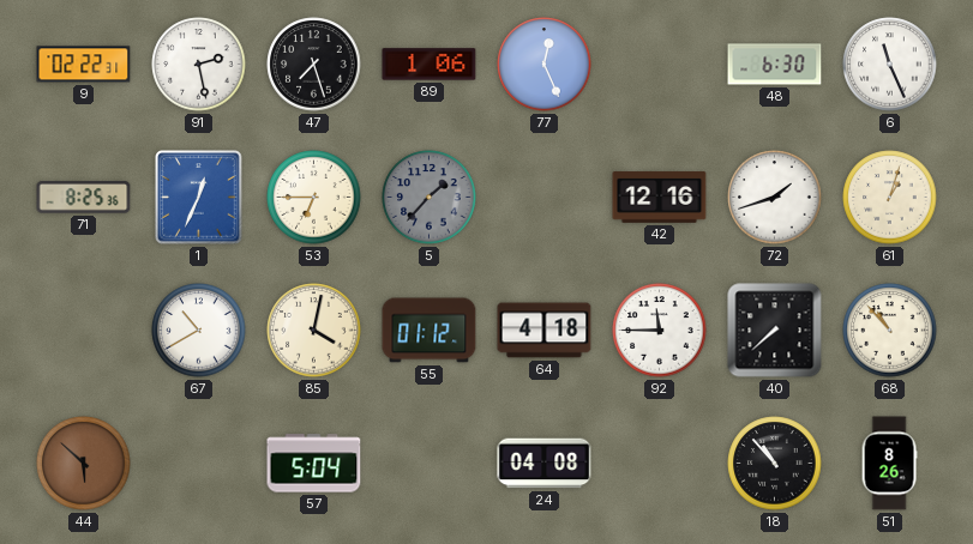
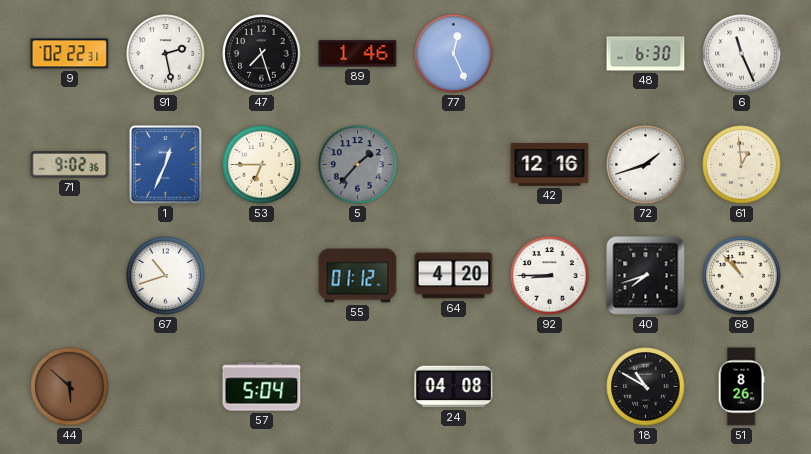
89: 1:06 -> 1:46
71: 8:25 -> 9:02
61: 1:03 -> 12:59
67: 10:40 -> 10:42
85: 4:02 -> none
64: 4:18 -> 4:20
92: 11:45 -> 8:45
40: 7:38 -> 7:42
18: 10:53 -> 10:50
